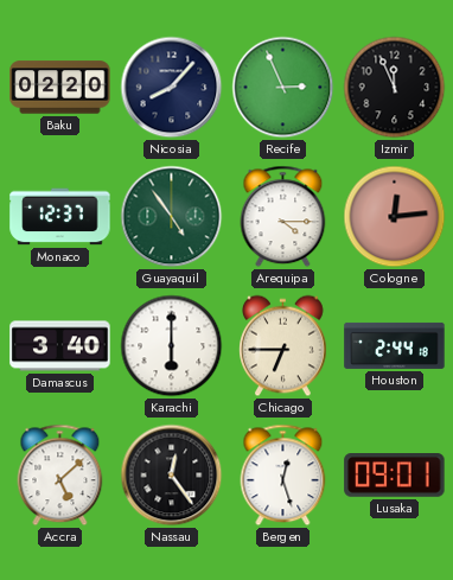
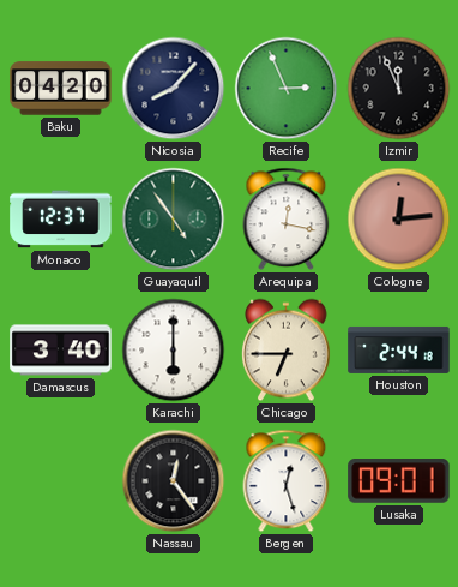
Baku: 02:20 -> 04:20
Arequipa: 4:15 -> 12:17
Accra: 5:08 -> none
